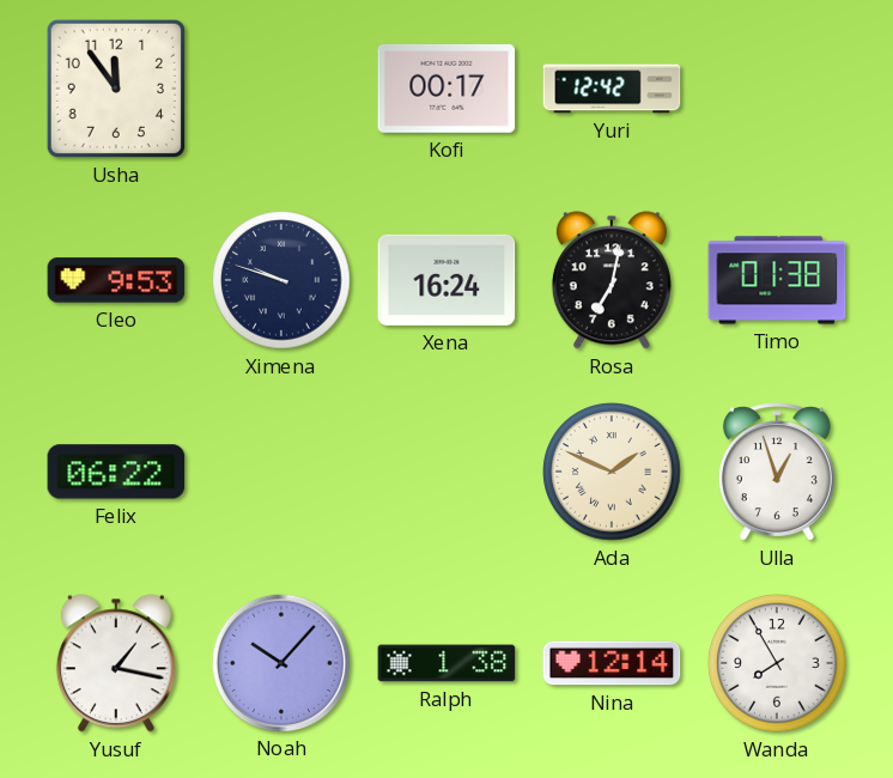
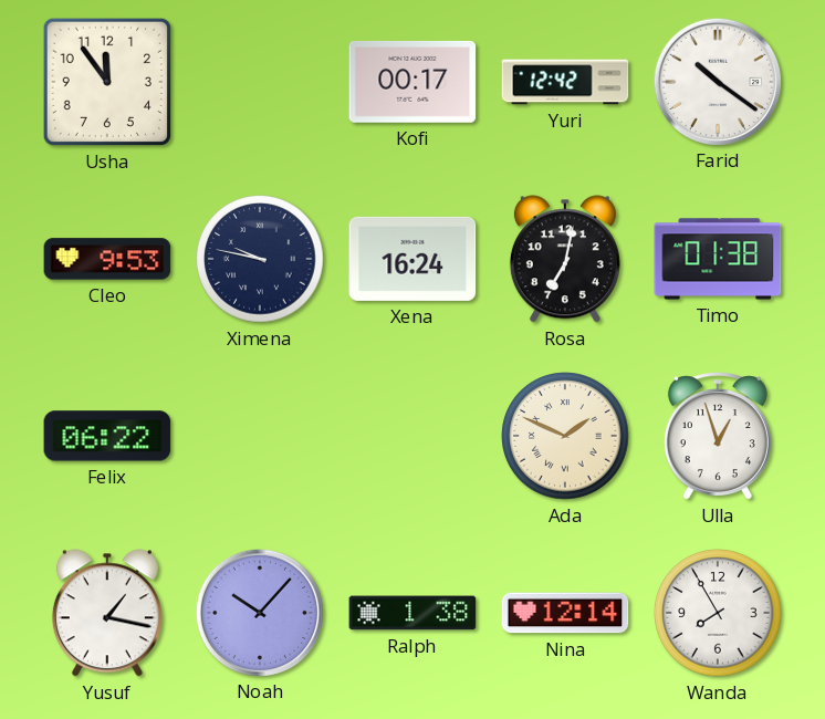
Farid: none -> 10:21
Ximena: 9:48 -> 9:47
